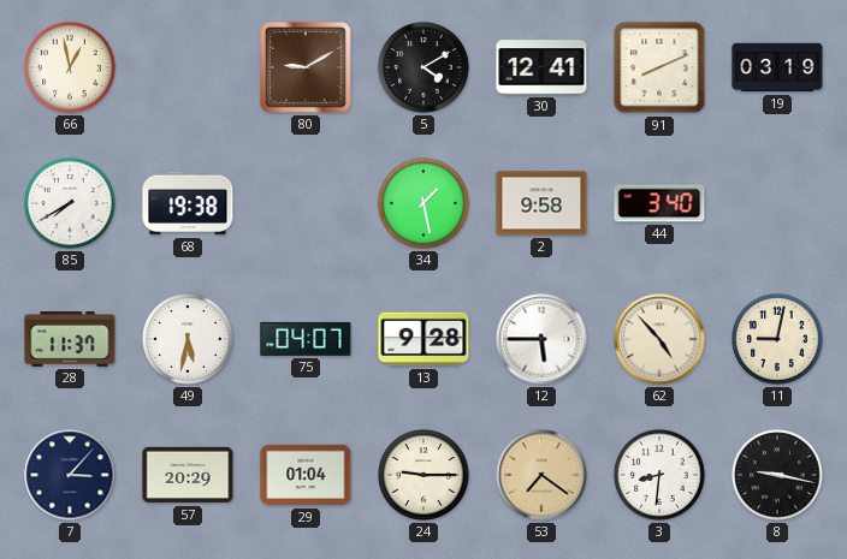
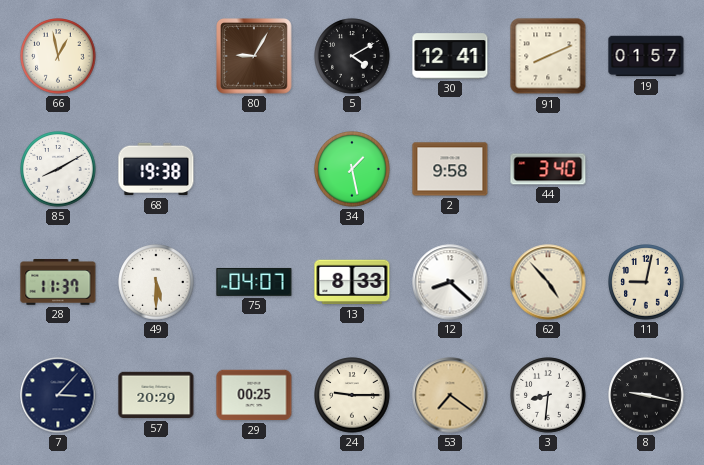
80: 9:10 -> 9:05
19: 03:19 -> 01:57
85: 7:40 -> 8:10
49: 5:32 -> 5:30
13: 9:28 -> 8:33
12: 5:45 -> 8:22
29: 01:04 -> 00:25
